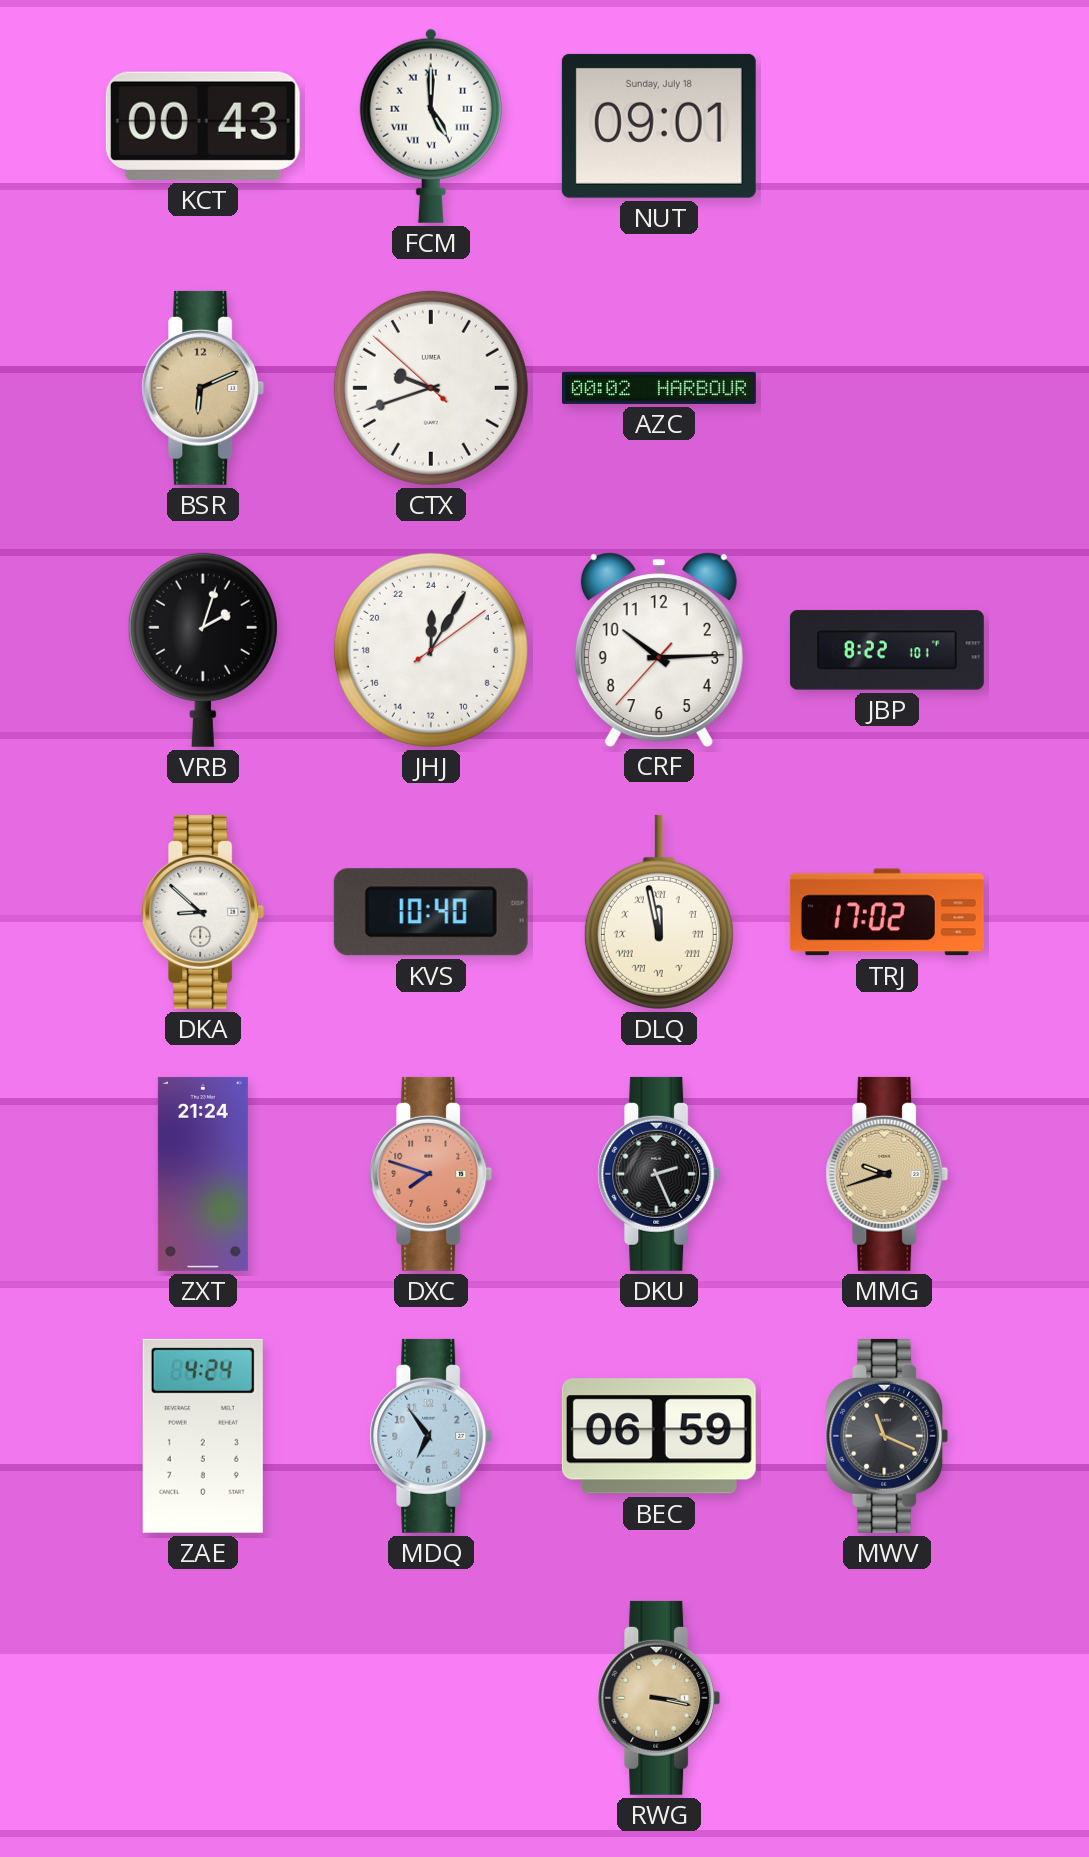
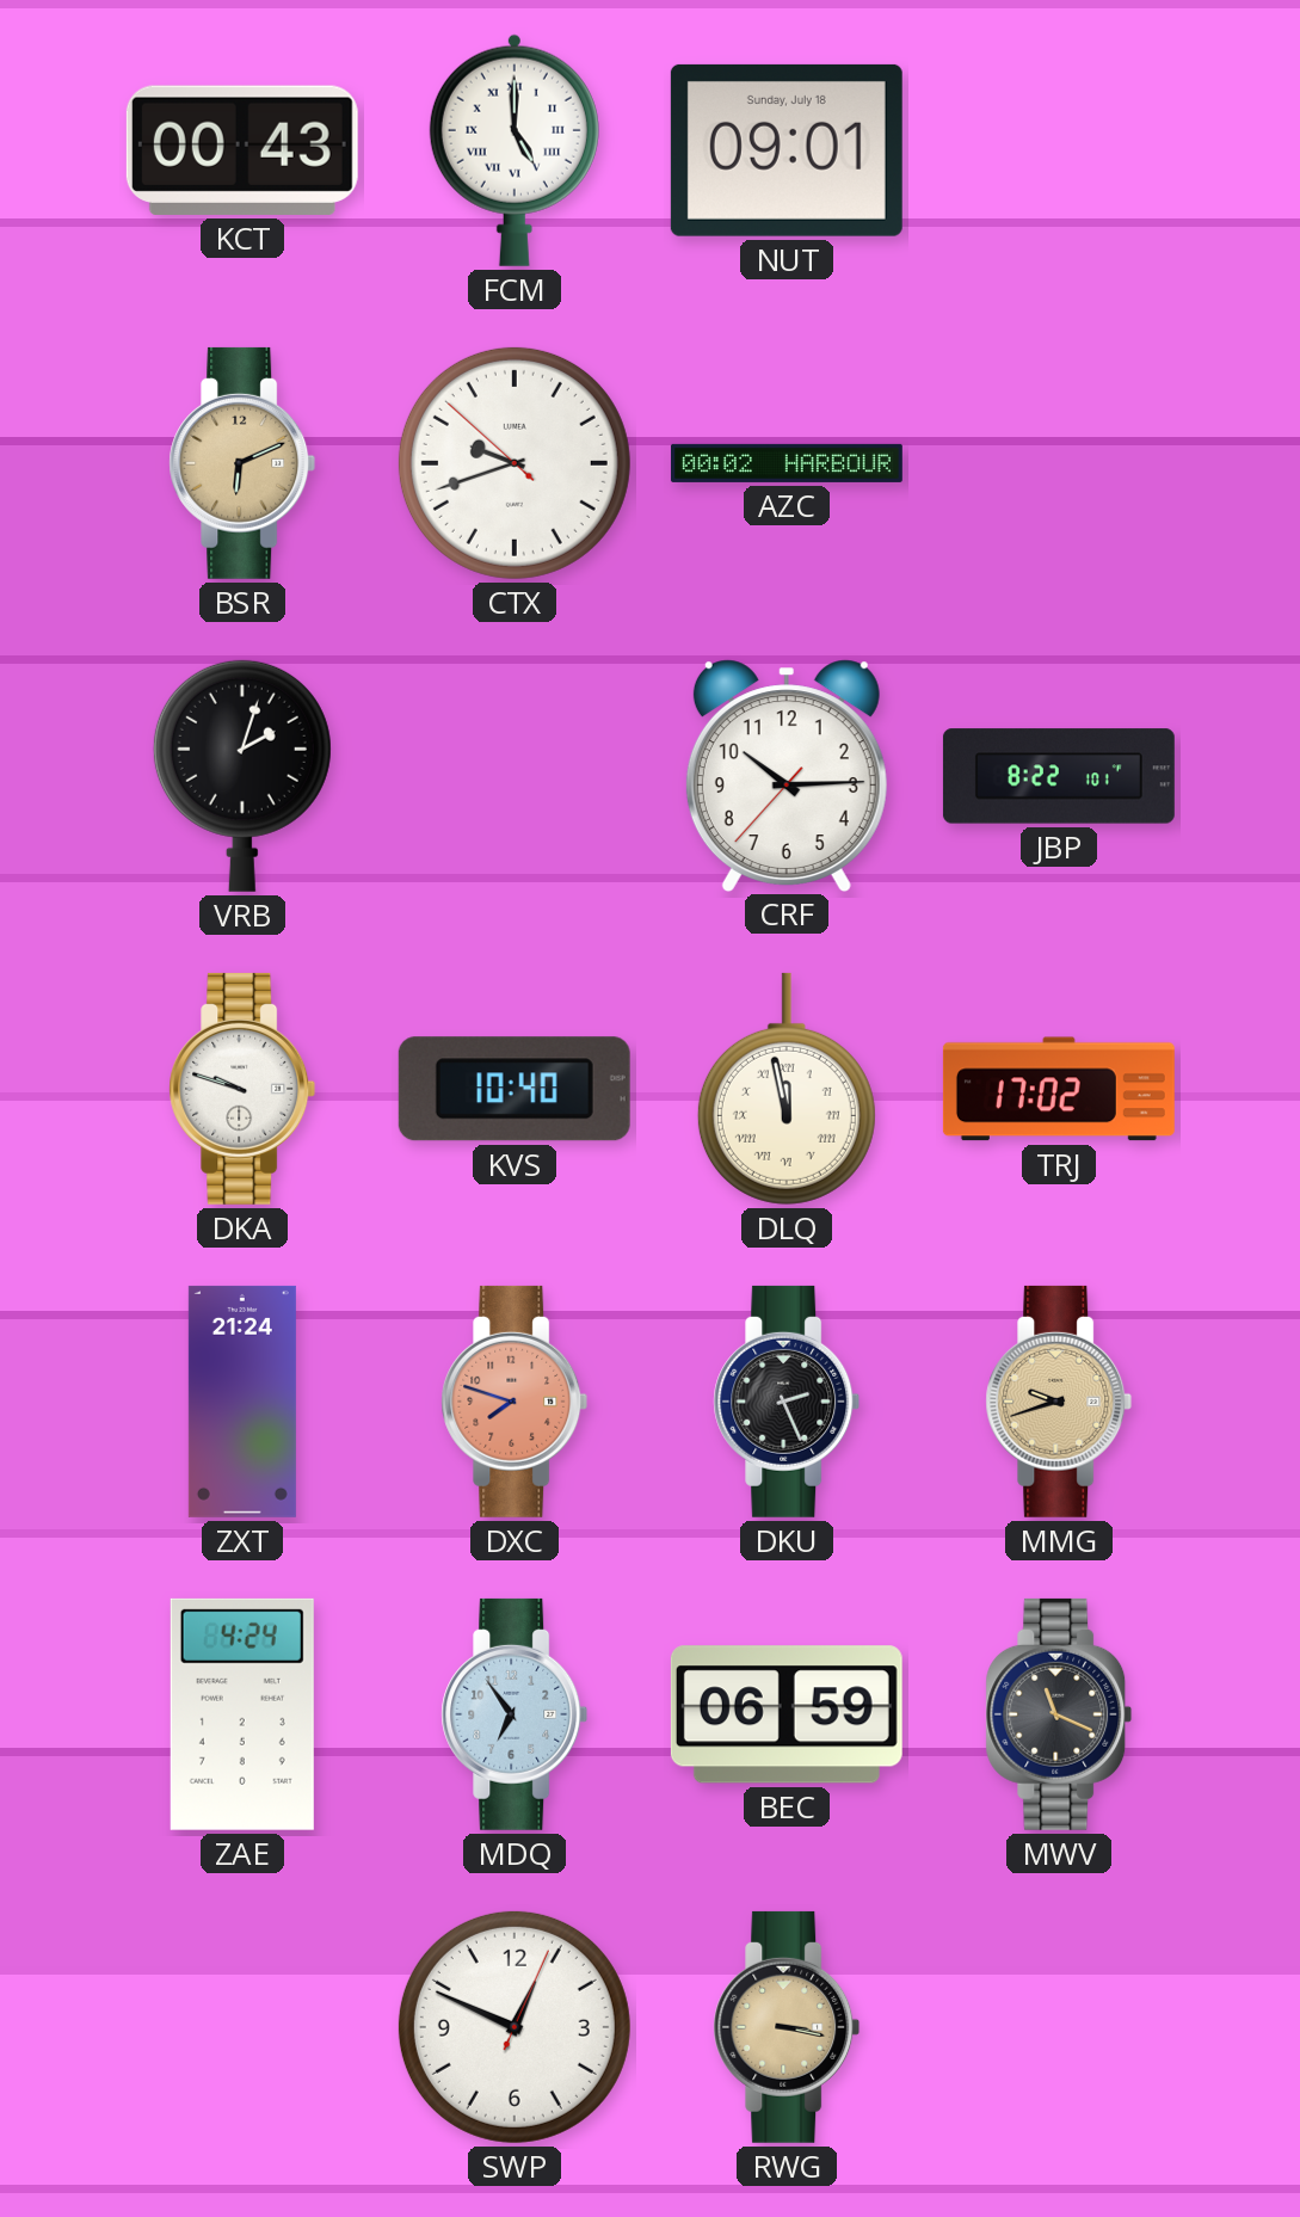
JHJ: 0:05 -> none
DKA: 8:52 -> 9:48
SWP: none -> 12:49
